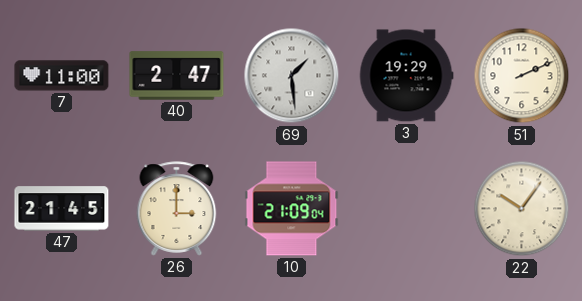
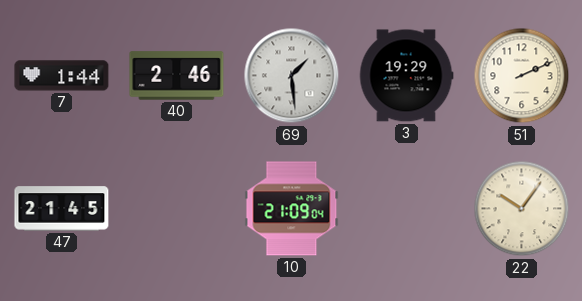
7: 11:00 -> 1:44
40: 2:47 -> 2:46
26: 3:00 -> none
